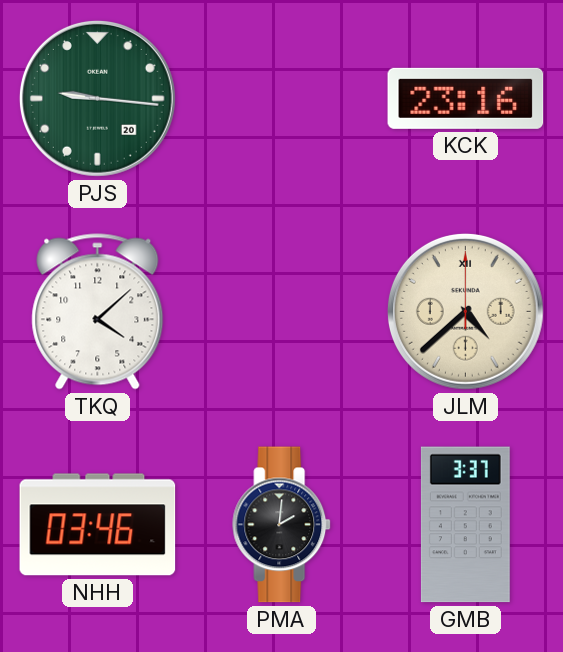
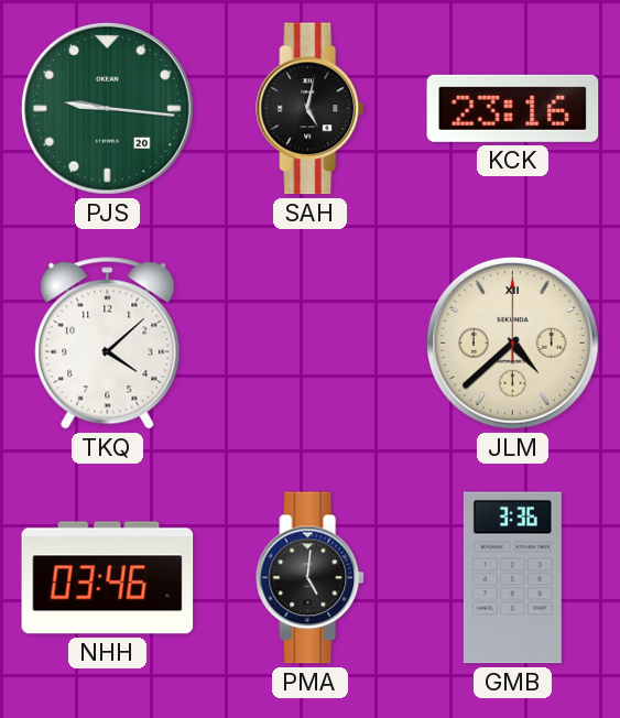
SAH: none -> 5:02
PMA: 2:01 -> 5:01
GMB: 3:37 -> 3:36
